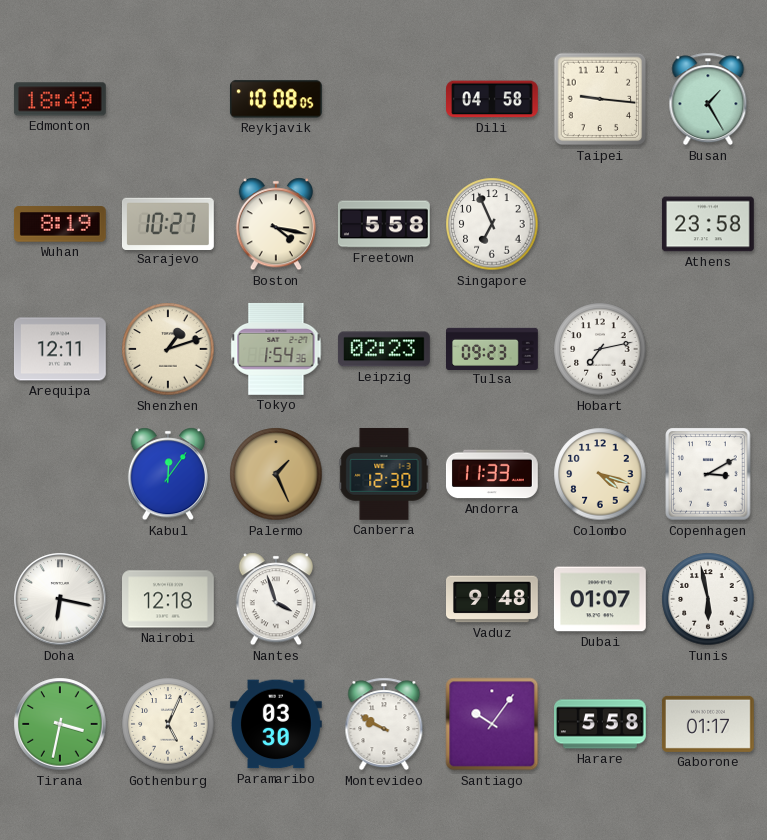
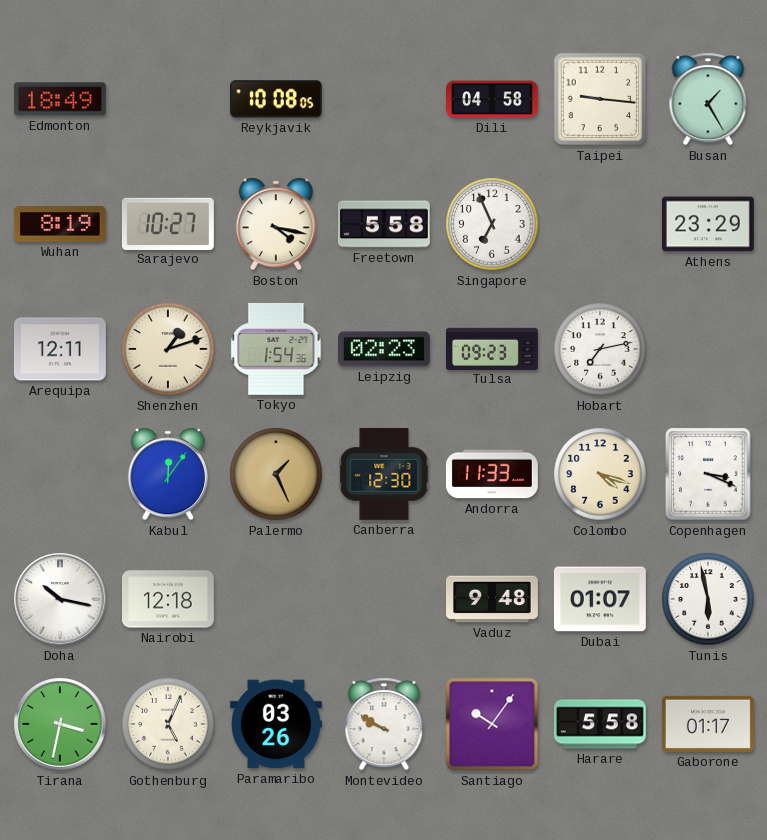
Athens: 23:58 -> 23:29
Copenhagen: 3:10 -> 3:19
Doha: 6:17 -> 10:17
Nantes: 3:57 -> none
Paramaribo: 03:30 -> 03:26
